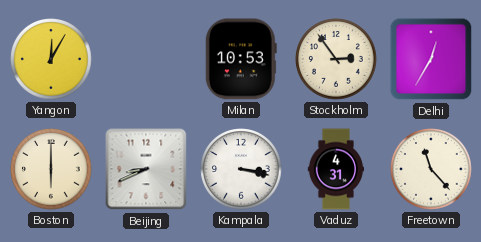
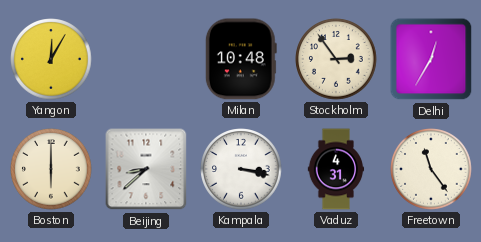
Milan: 10:53 -> 10:48
Beijing: 8:41 -> 8:38
Freetown: 11:23 -> 11:24
